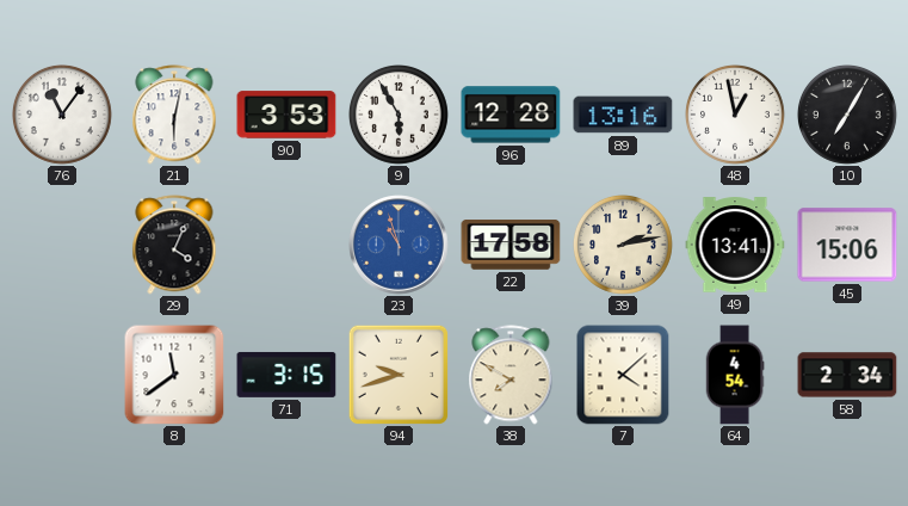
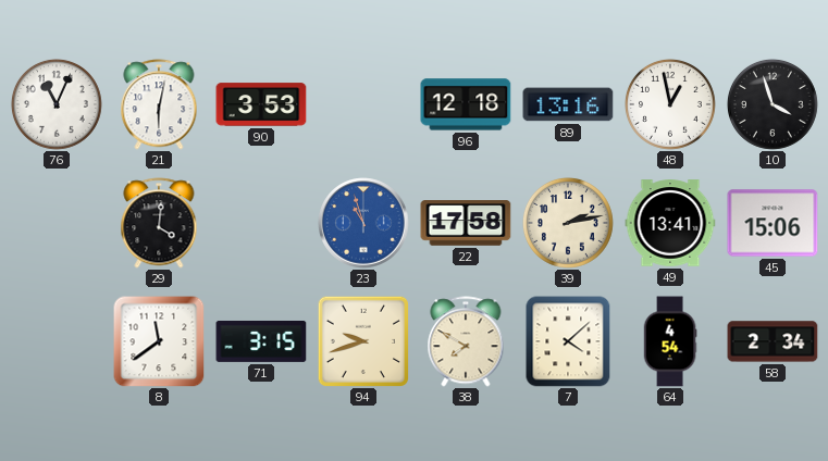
76: 11:06 -> 11:04
9: 5:55 -> none
96: 12:28 -> 12:18
10: 7:05 -> 3:57
29: 4:04 -> 4:01
